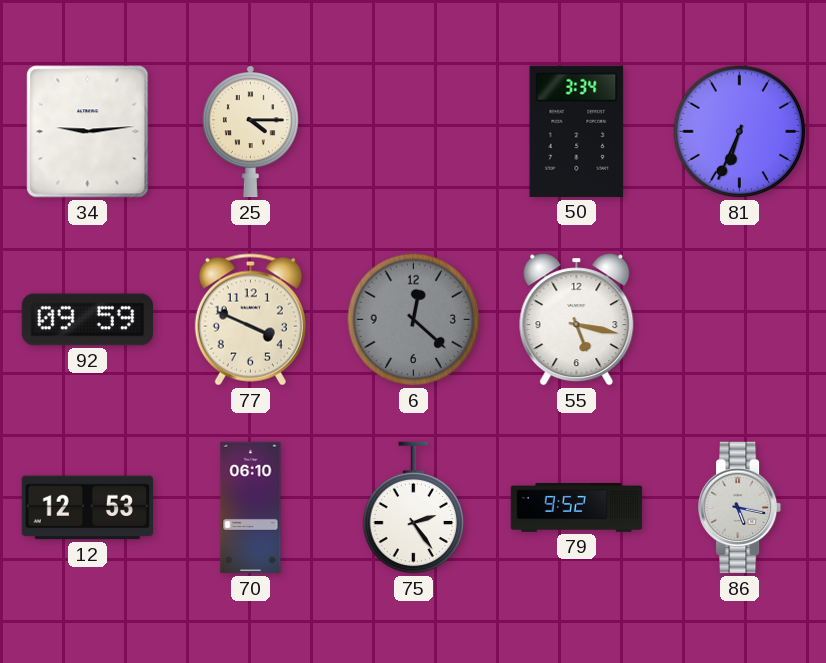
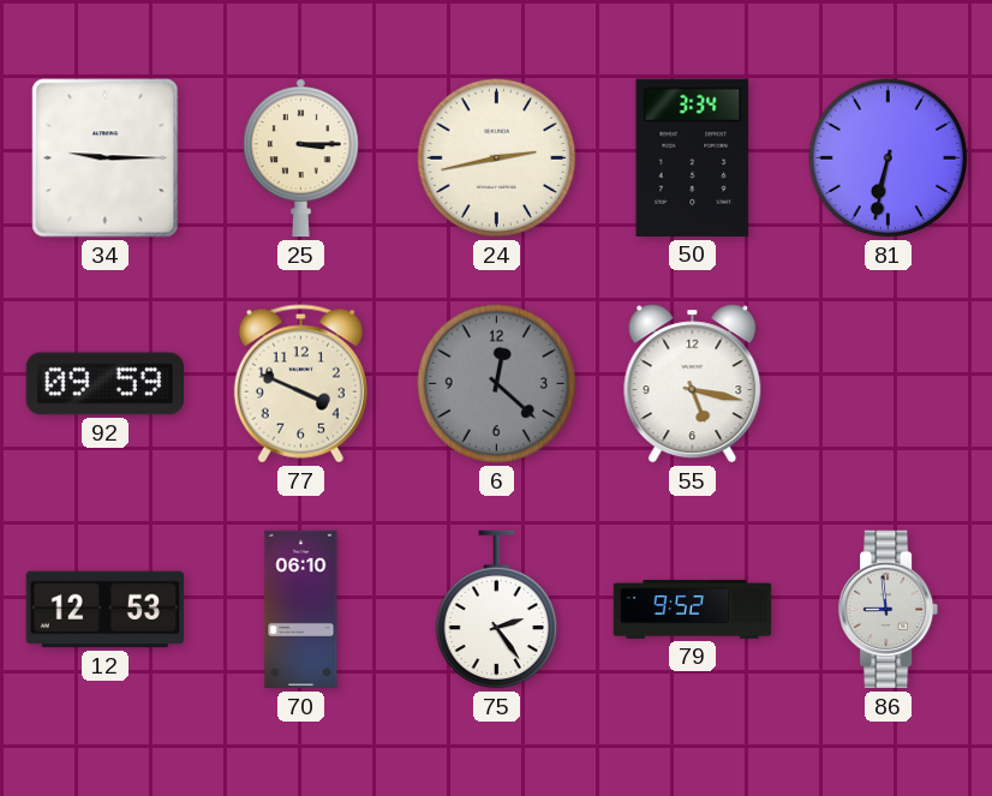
34: 9:14 -> 9:15
25: 4:15 -> 3:15
24: none -> 2:43
81: 6:34 -> 6:32
86: 5:17 -> 8:59
